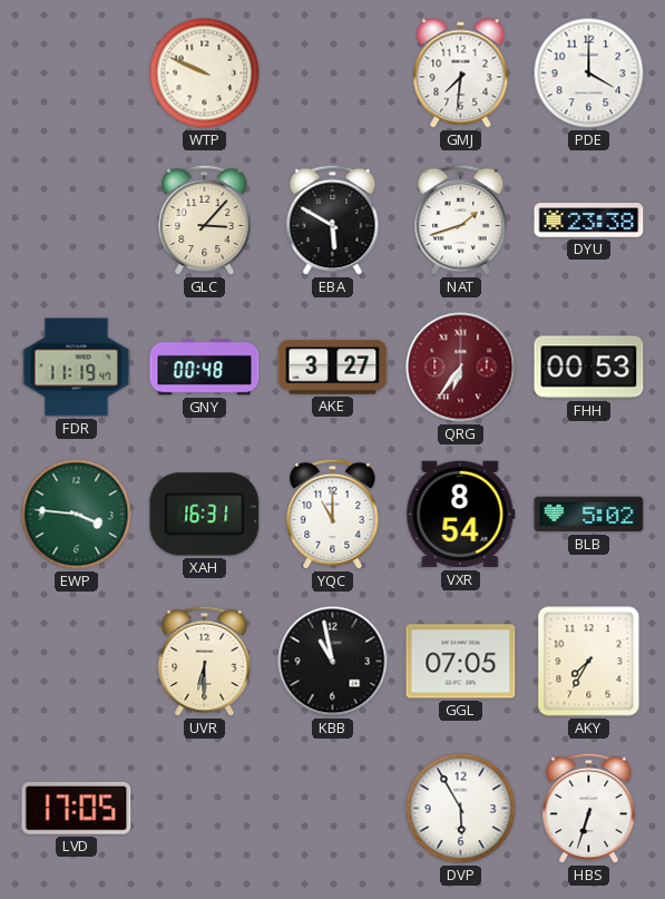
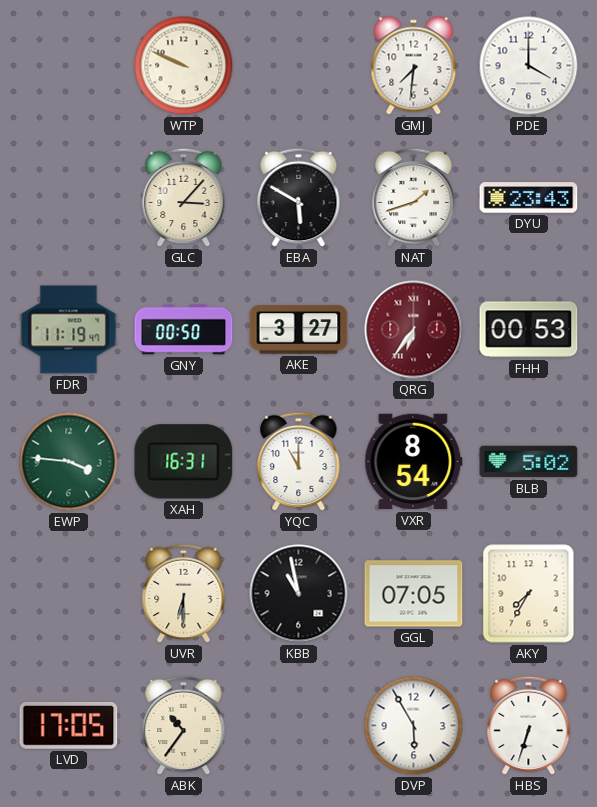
DYU: 23:38 -> 23:43
GNY: 00:48 -> 00:50
ABK: none -> 10:36
